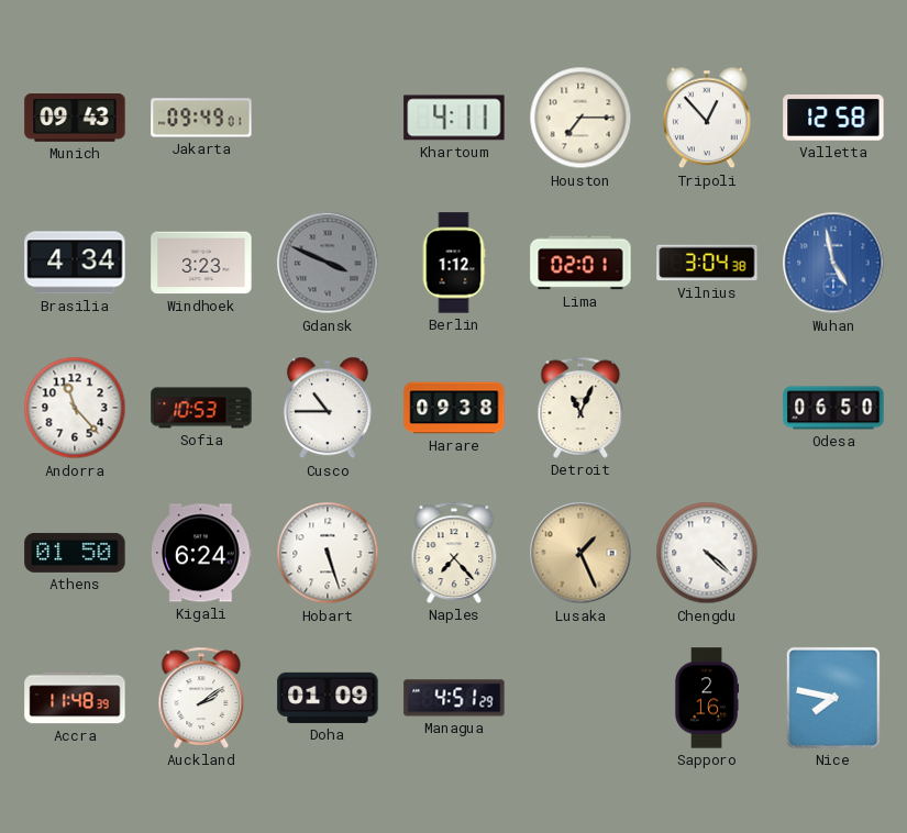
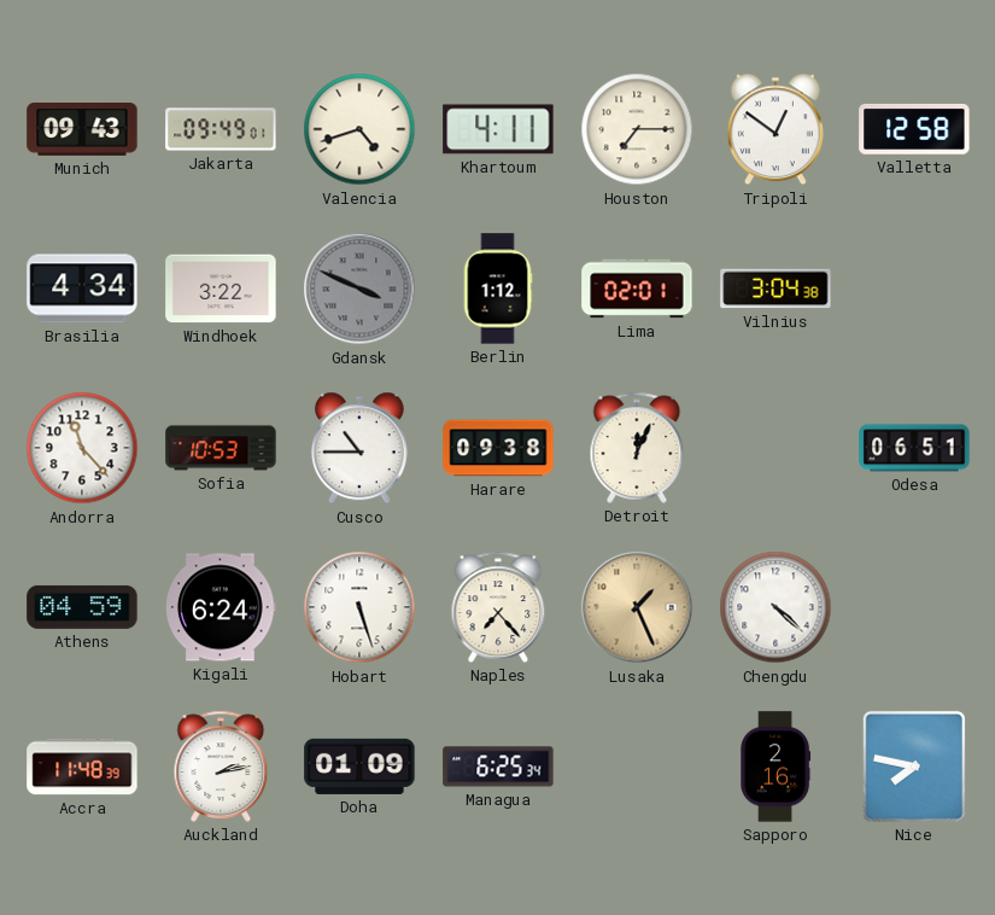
Valencia: none -> 4:42
Tripoli: 12:53 -> 12:51
Windhoek: 3:23 -> 3:22
Wuhan: 4:58 -> none
Detroit: 11:04 -> 12:04
Odesa: 06:50 -> 06:51
Athens: 01:50 -> 04:59
Auckland: 2:09 -> 2:13
Managua: 4:51 -> 6:25
